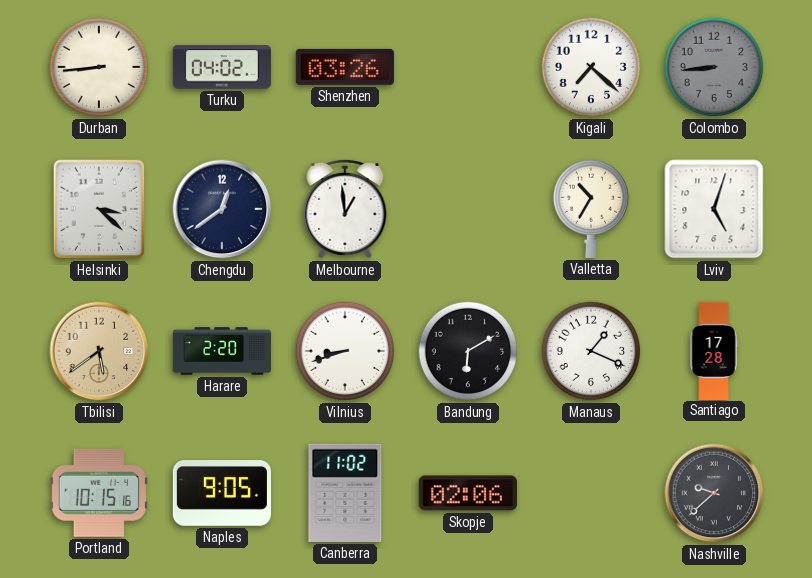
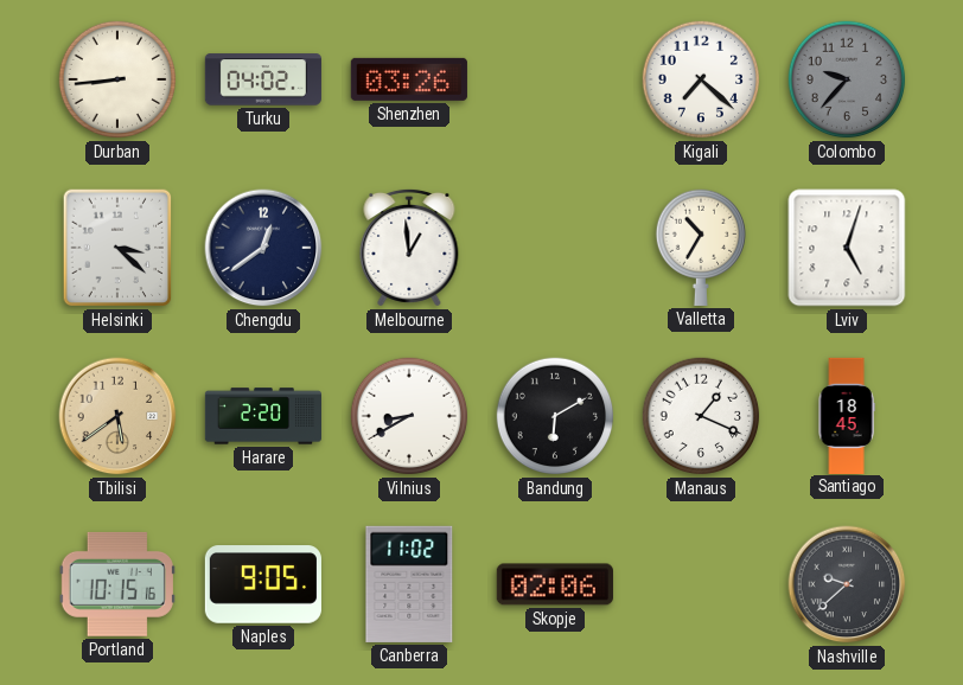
Colombo: 8:44 -> 9:37
Vilnius: 8:42 -> 8:40
Santiago: 17:28 -> 18:45
